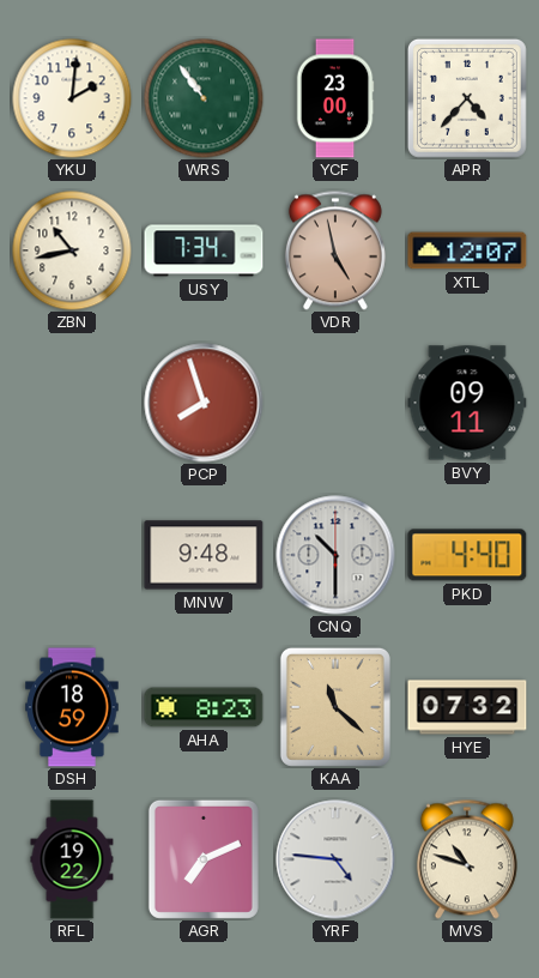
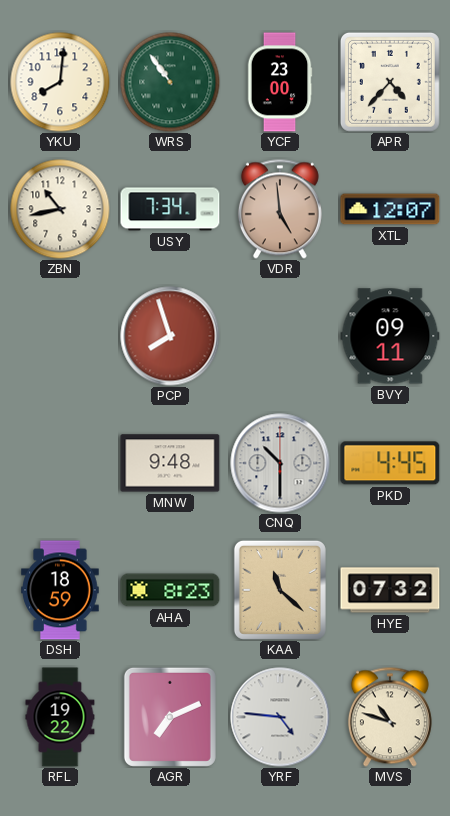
YKU: 2:01 -> 8:01
VDR: 4:58 -> 4:59
PKD: 4:40 -> 4:45
